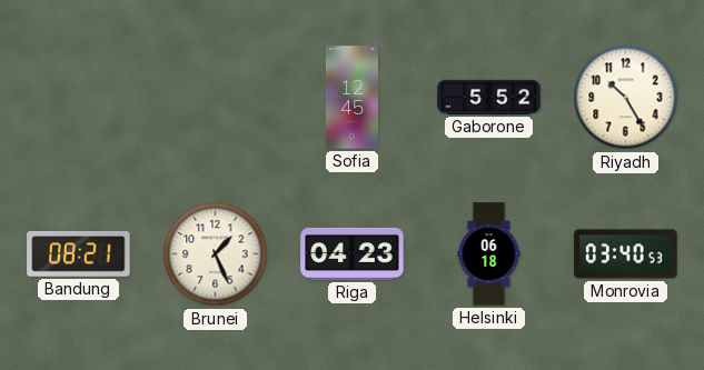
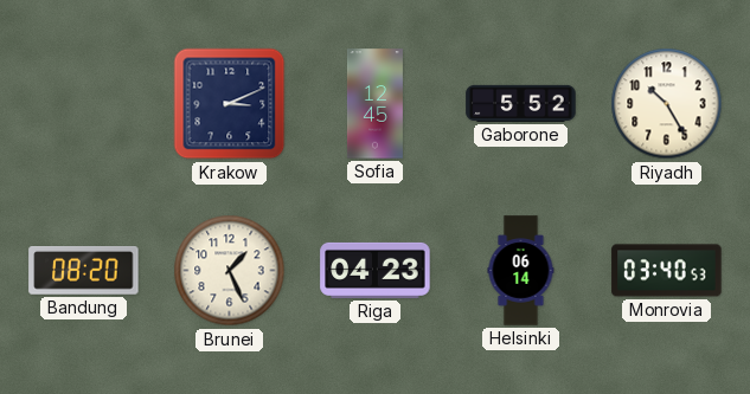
Krakow: none -> 3:11
Bandung: 08:21 -> 08:20
Helsinki: 06:18 -> 06:14
